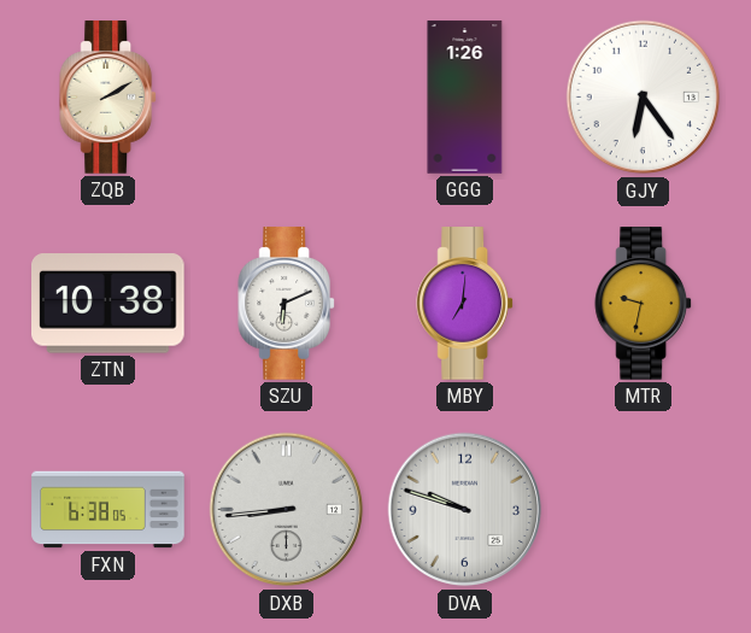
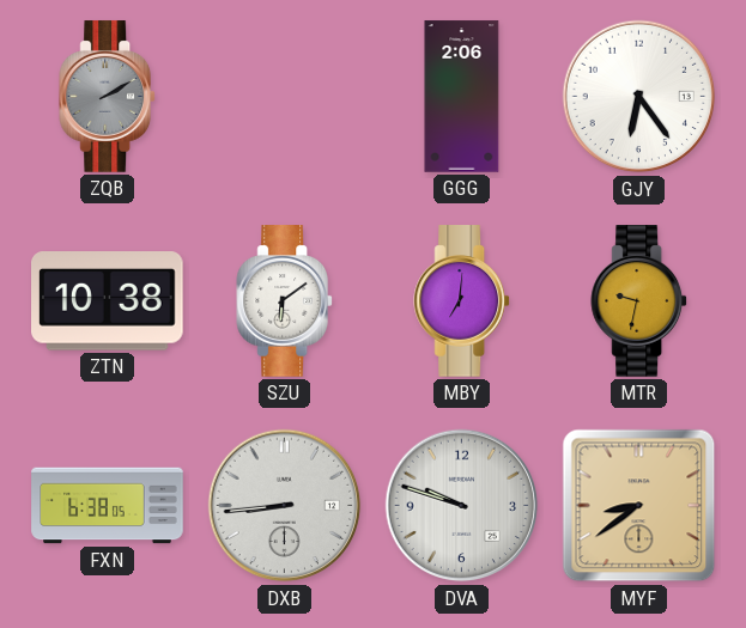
ZQB dial: cream -> grey
GGG: 1:26 -> 2:06
SZU: 6:11 -> 6:09
MYF: none -> 8:39
